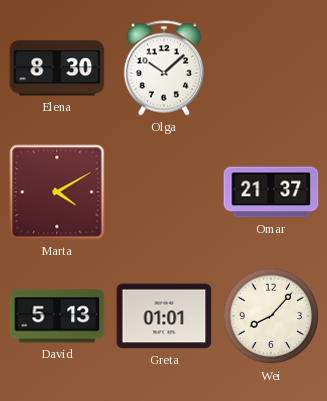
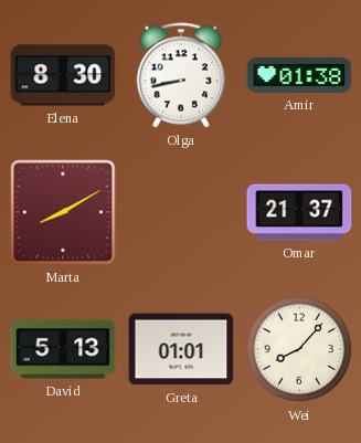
Olga: 10:08 -> 8:43
Amir: none -> 01:38
Marta: 4:10 -> 8:10
